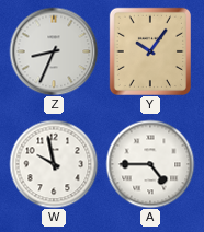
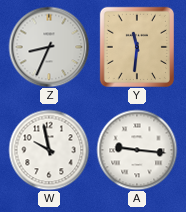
Y: 10:06 -> 11:31
A: 4:45 -> 9:16
